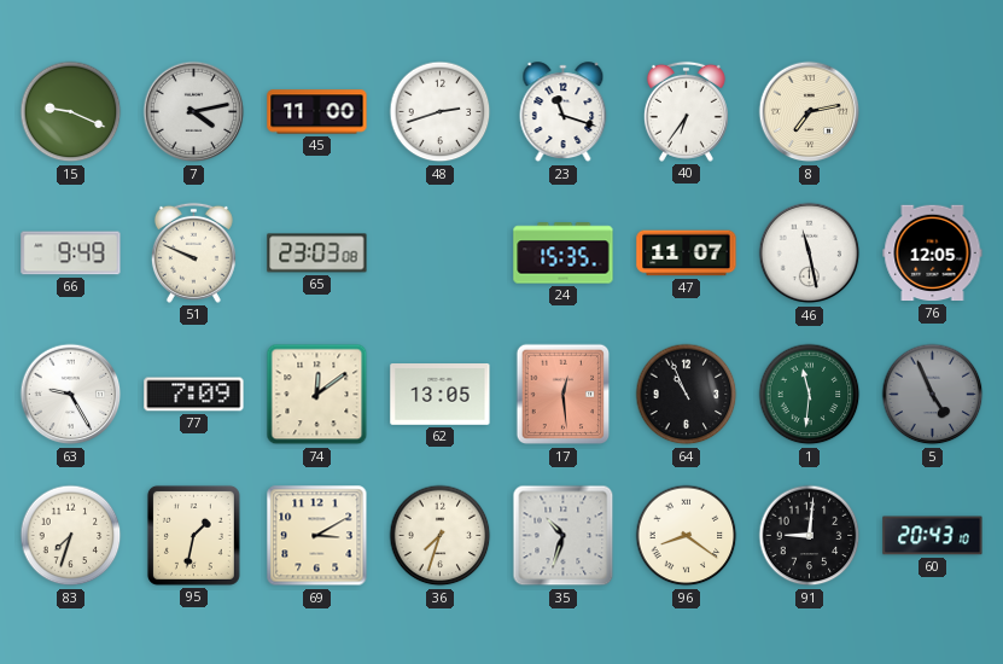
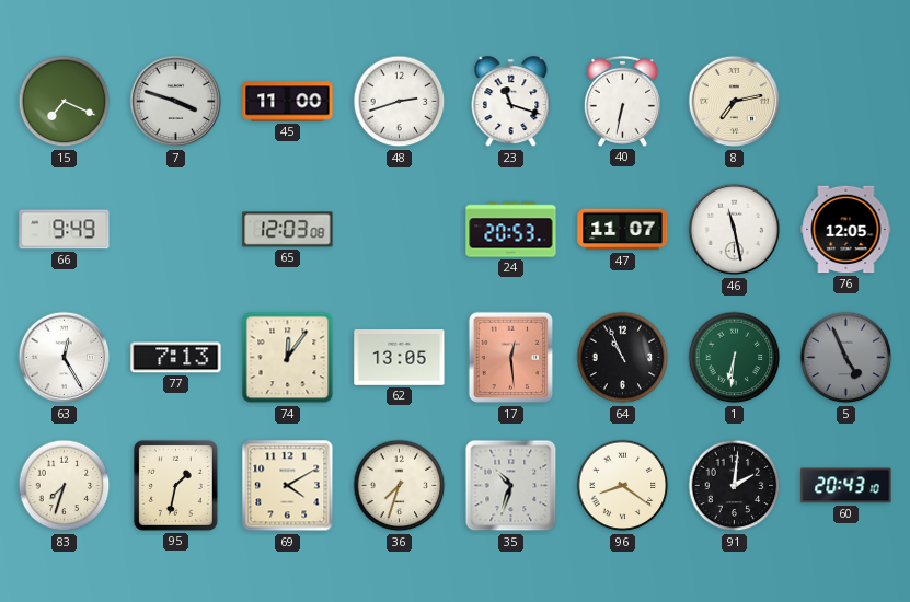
15: 9:19 -> 7:19
7: 4:13 -> 3:48
40: 6:36 -> 6:32
51: 9:49 -> none
65: 23:03 -> 12:03
24: 15:35 -> 20:53
63: 9:25 -> 12:25
77: 7:09 -> 7:13
74: 12:09 -> 12:06
1: 11:31 -> 6:31
69: 3:10 -> 4:10
91: 9:01 -> 2:01
